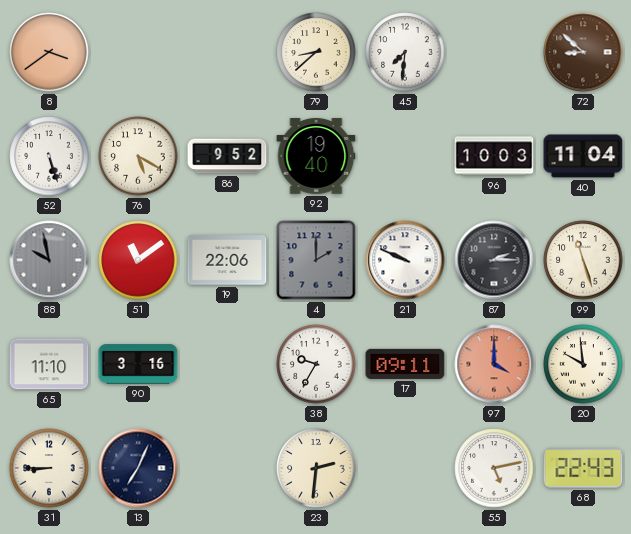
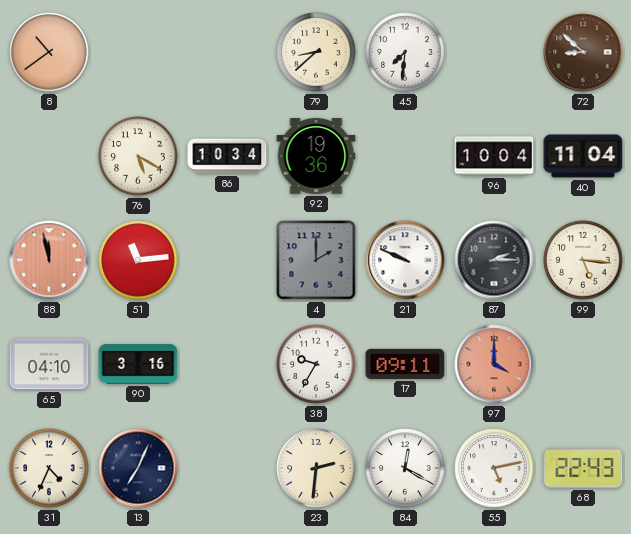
8: 3:39 -> 10:39
52: 5:27 -> none
86: 9:52 -> 10:34
92: 19:40 -> 19:36
96: 10:03 -> 10:04
88: 9:58 -> 11:58
88 dial: grey -> salmon
51: 11:09 -> 11:14
19: 22:06 -> none
99: 11:27 -> 5:16
65: 11:10 -> 04:10
20: 9:59 -> none
31: 8:45 -> 4:34
84: none -> 12:20
